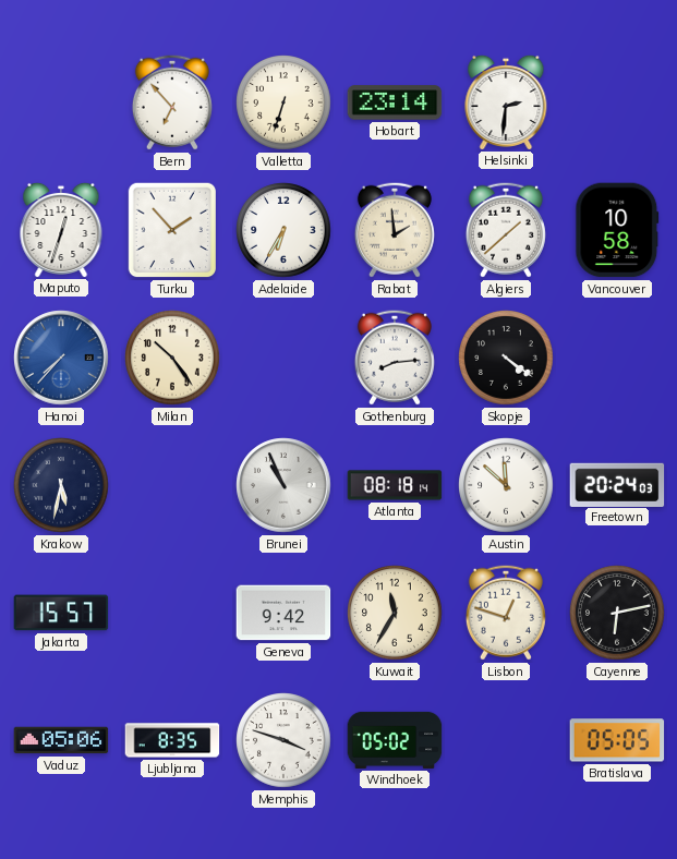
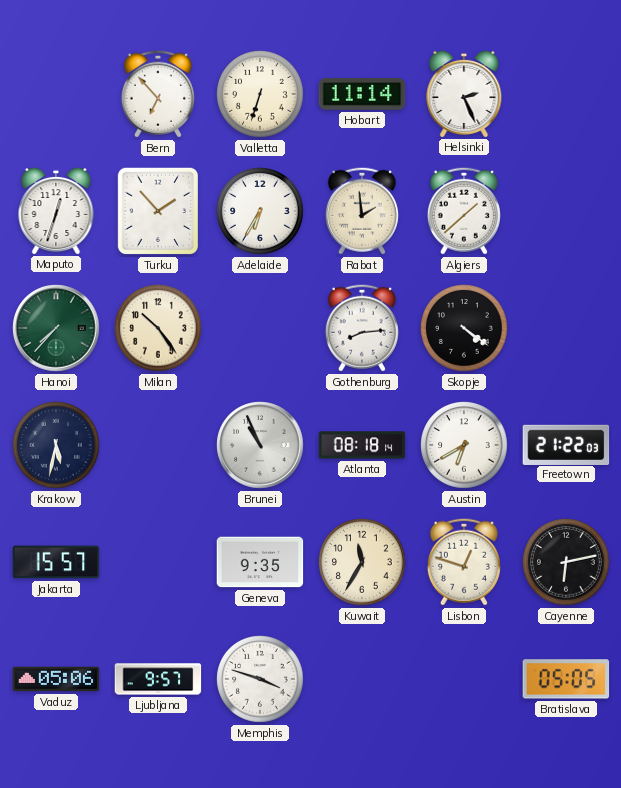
Hobart: 23:14 -> 11:14
Helsinki: 2:31 -> 2:26
Vancouver: 10:58 -> none
Hanoi dial: blue -> green
Austin: 11:52 -> 6:40
Freetown: 20:24 -> 21:22
Geneva: 9:42 -> 9:35
Ljubljana: 8:35 -> 9:57
Windhoek: 05:02 -> none
